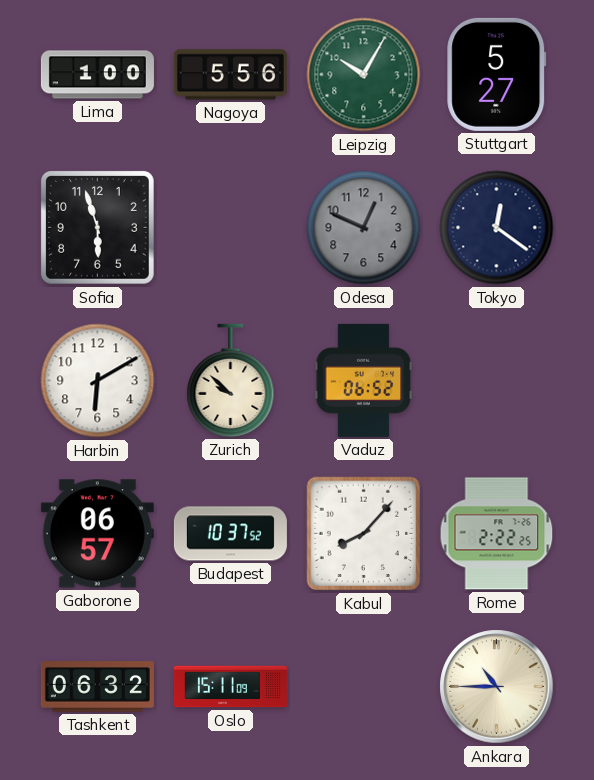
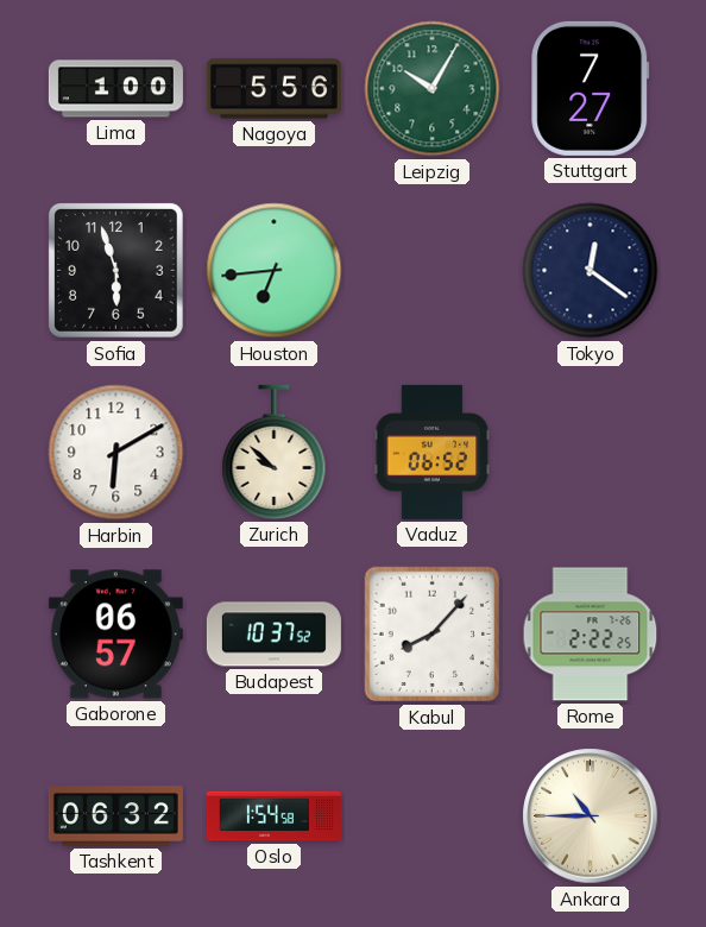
Stuttgart: 5:27 -> 7:27
Houston: none -> 6:44
Odesa: 12:49 -> none
Oslo: 15:11 -> 1:54
